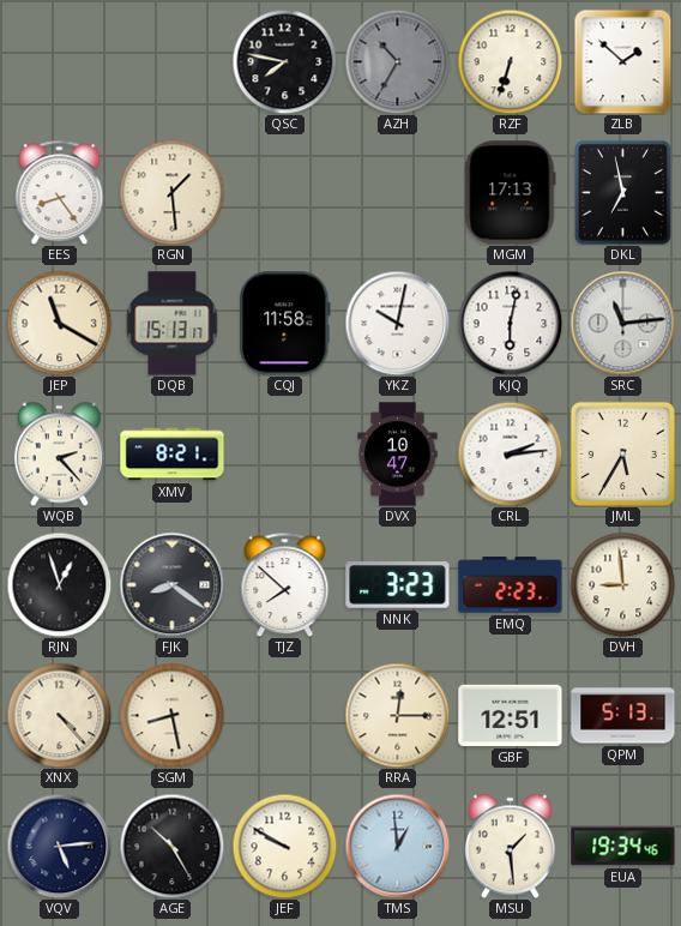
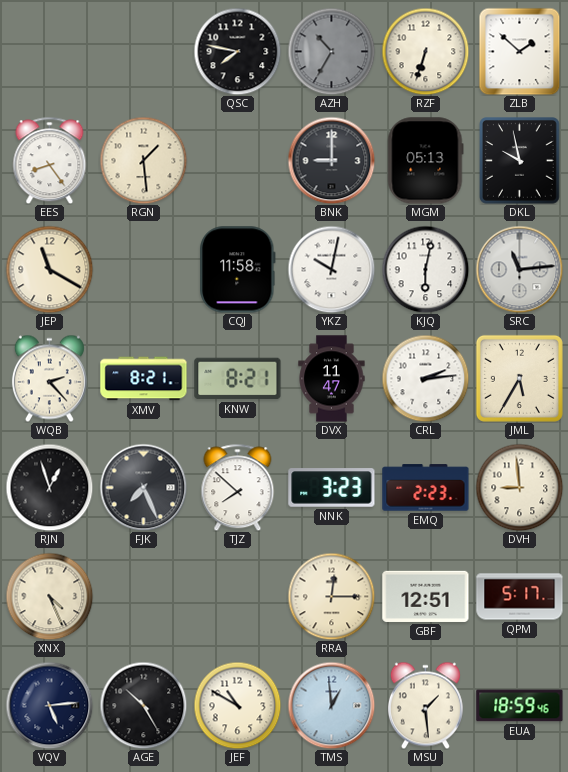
BNK: none -> 9:00
MGM: 17:13 -> 05:13
DKL: 6:58 -> 9:58
DQB: 15:13 -> none
KNW: none -> 8:21
DVX: 10:47 -> 11:47
FJK: 8:21 -> 7:26
XNX: 4:23 -> 4:26
SGM: 8:28 -> none
QPM: 5:13 -> 5:17
JEF: 9:50 -> 10:50
EUA: 19:34 -> 18:59
